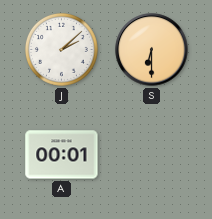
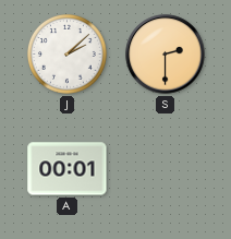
S: 6:30 -> 2:30
